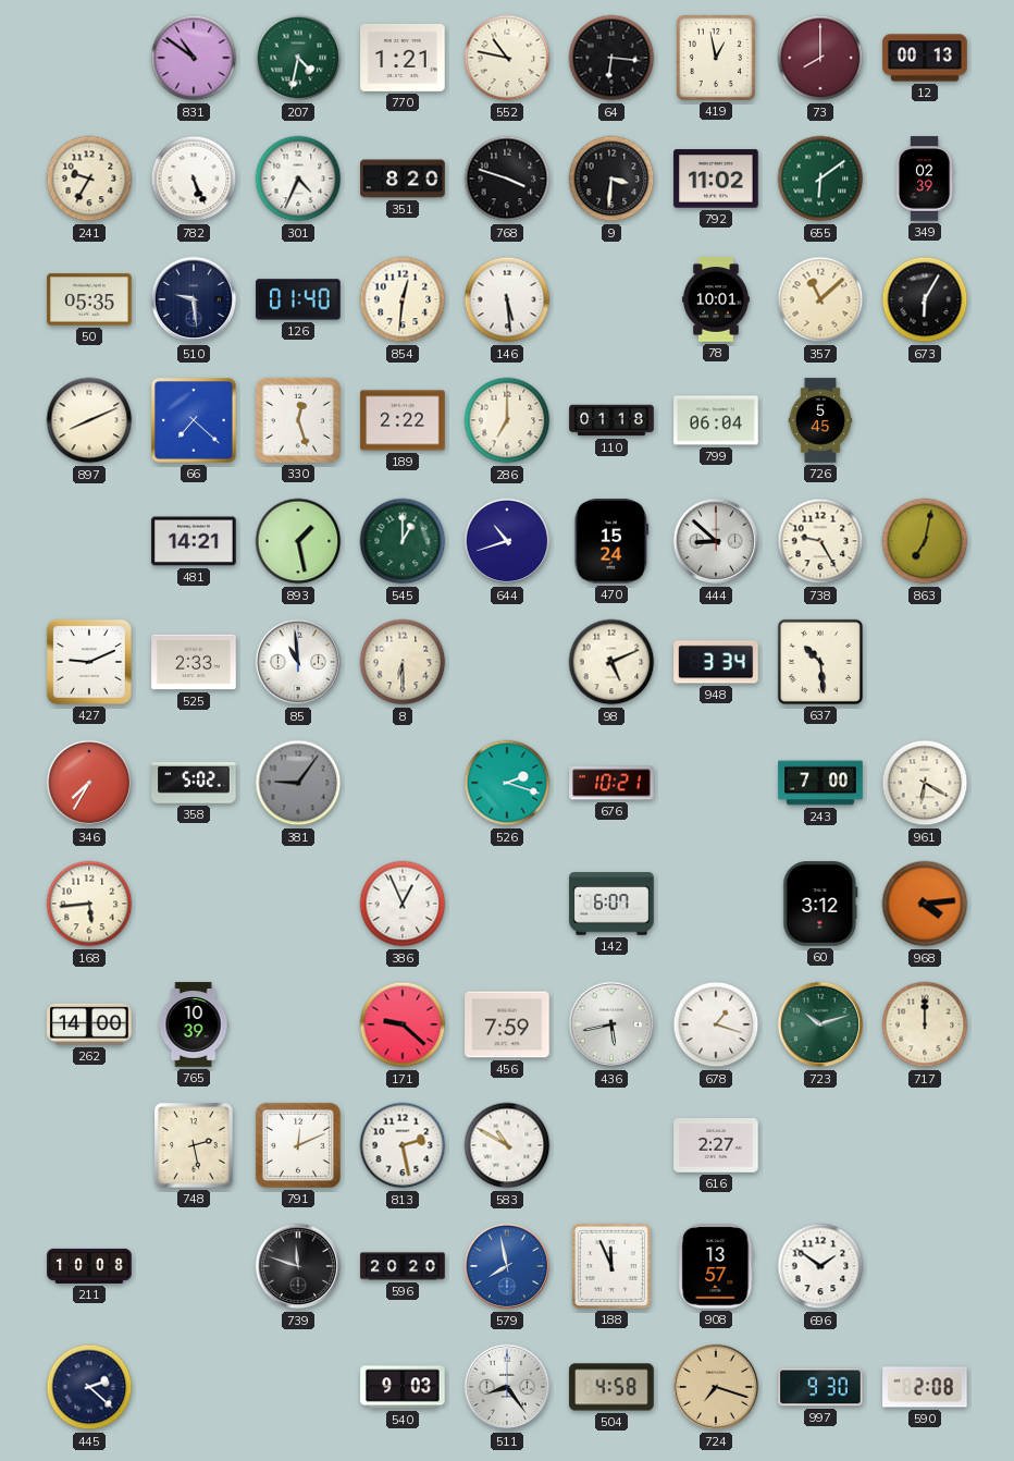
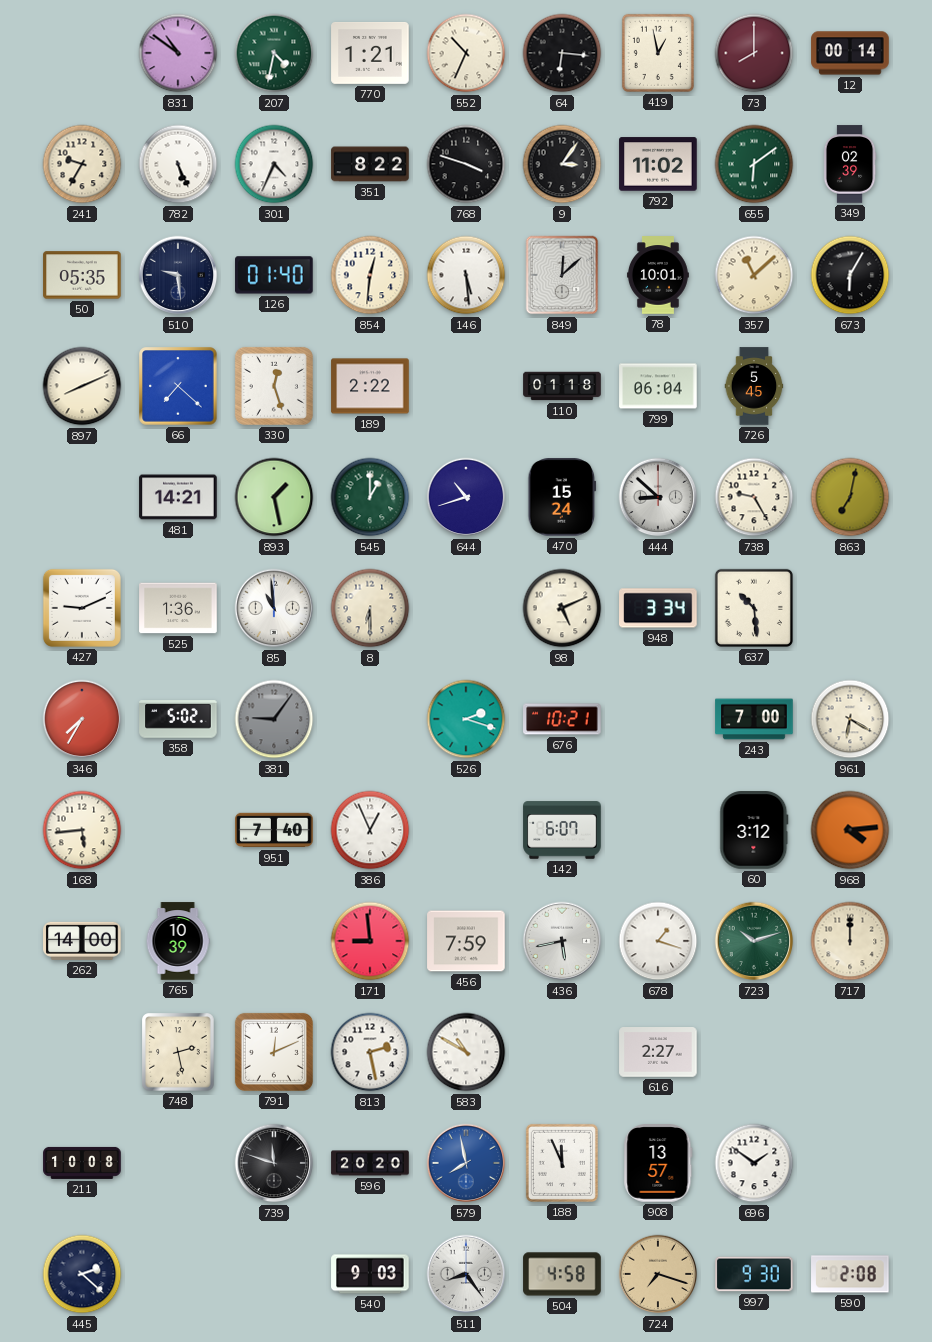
552: 10:47 -> 10:34
12: 00:13 -> 00:14
351: 8:20 -> 8:22
9: 3:31 -> 3:06
849: none -> 12:08
286: 7:00 -> none
525: 2:33 -> 1:36
951: none -> 7:40
171: 9:22 -> 8:59
